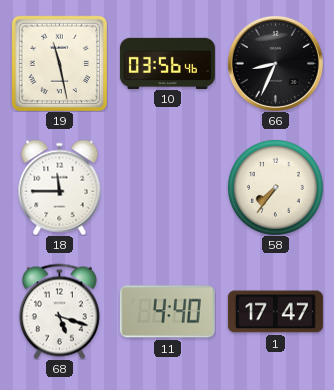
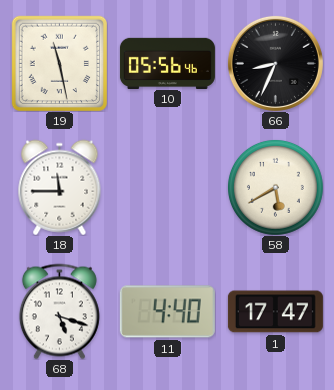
10: 03:56 -> 05:56
58: 7:36 -> 5:40
